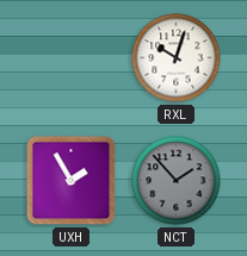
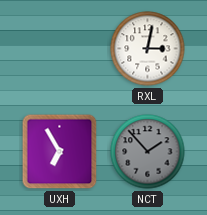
RXL: 10:03 -> 3:02
UXH: 1:55 -> 6:55
